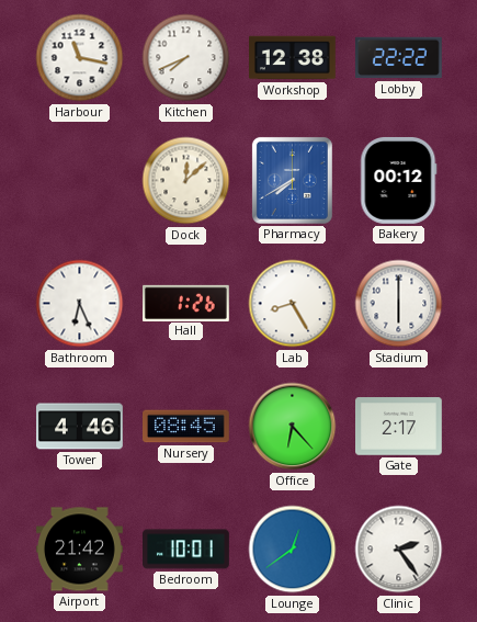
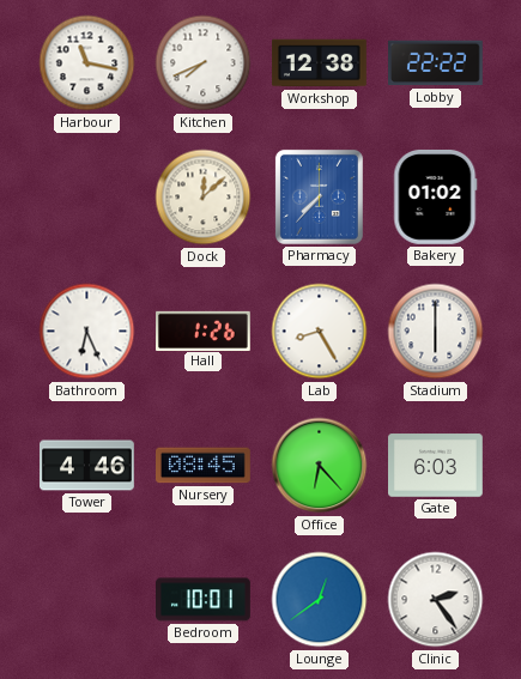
Pharmacy: 7:40 -> 7:37
Bakery: 00:12 -> 01:02
Gate: 2:17 -> 6:03
Airport: 21:42 -> none
